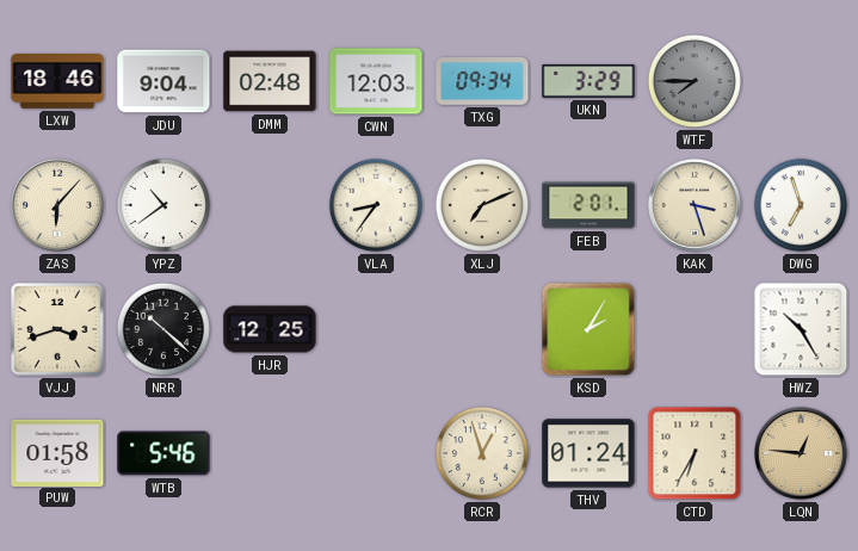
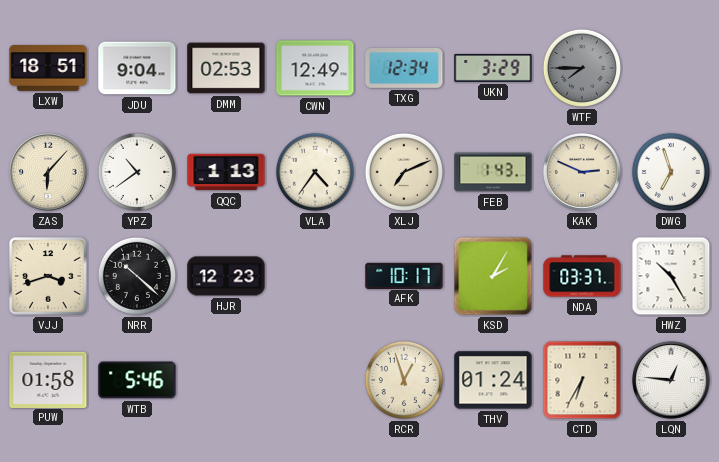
LXW: 18:46 -> 18:51
DMM: 02:48 -> 02:53
CWN: 12:03 -> 12:49
TXG: 09:34 -> 12:34
QQC: none -> 1:13
VLA: 8:36 -> 4:36
FEB: 2:01 -> 1:43
KAK: 3:27 -> 2:49
HJR: 12:25 -> 12:23
AFK: none -> 10:17
NDA: none -> 03:37
LQN dial: champagne -> white
